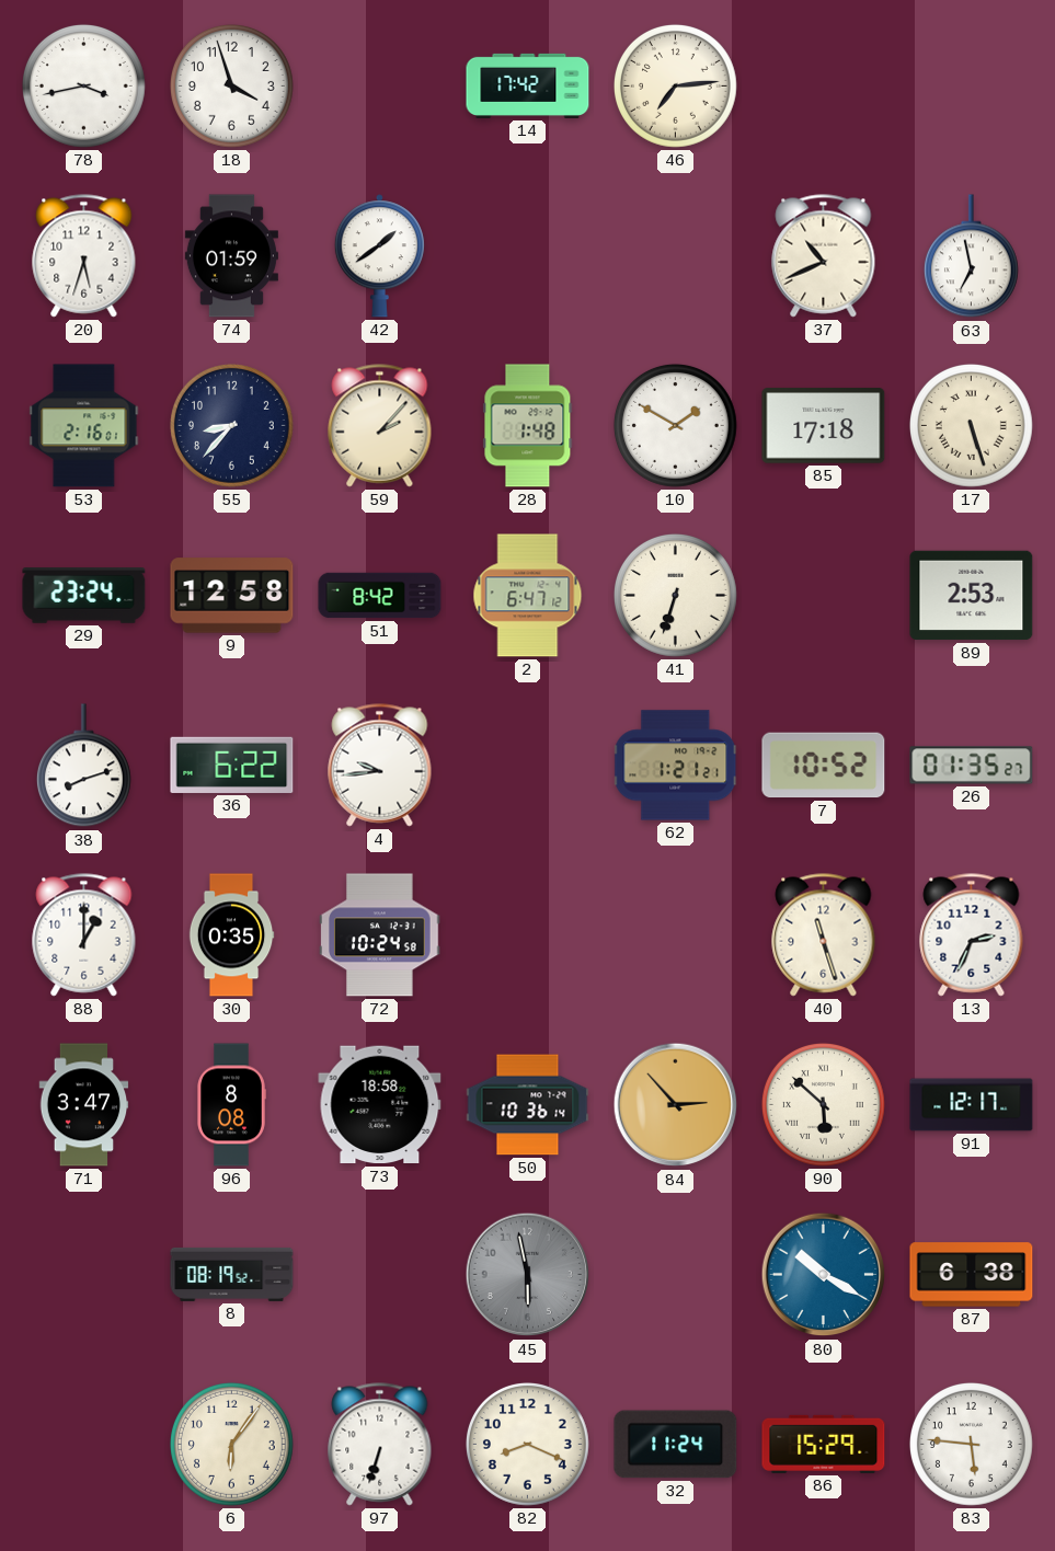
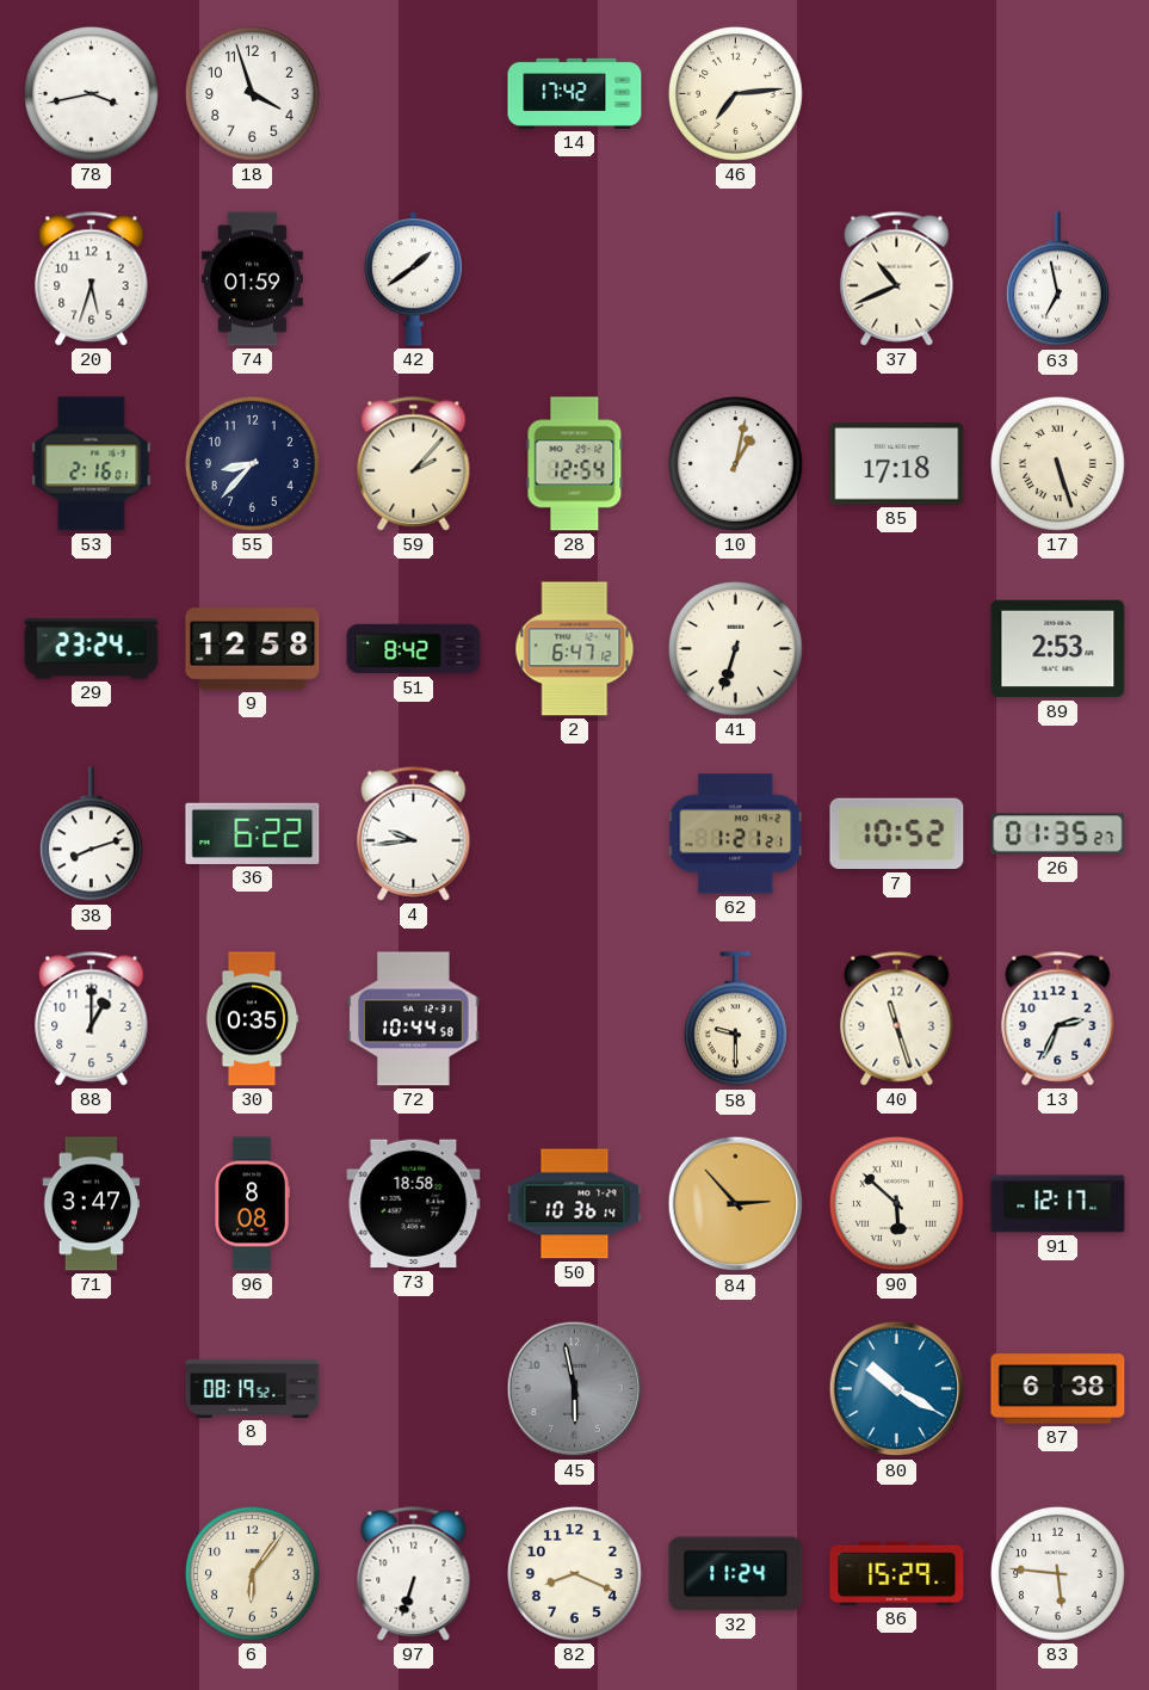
28: 1:48 -> 12:54
10: 1:50 -> 1:02
72: 10:24 -> 10:44
58: none -> 9:30
